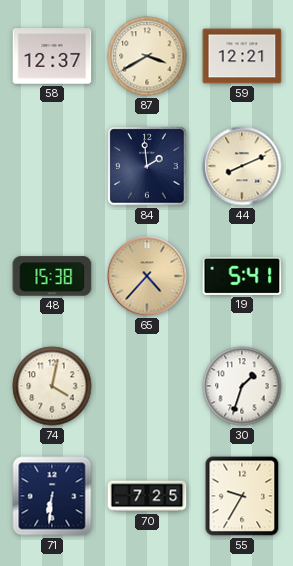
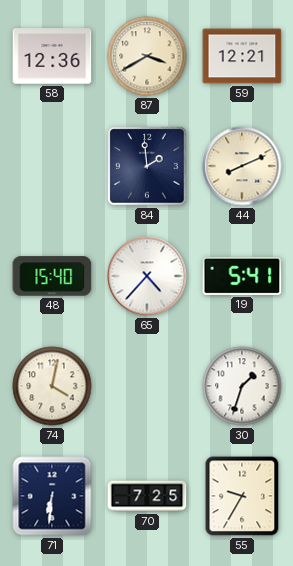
58: 12:37 -> 12:36
48: 15:38 -> 15:40
65 dial: champagne -> white
